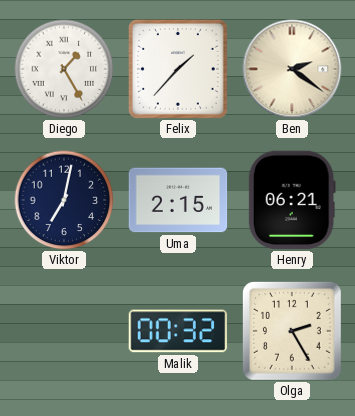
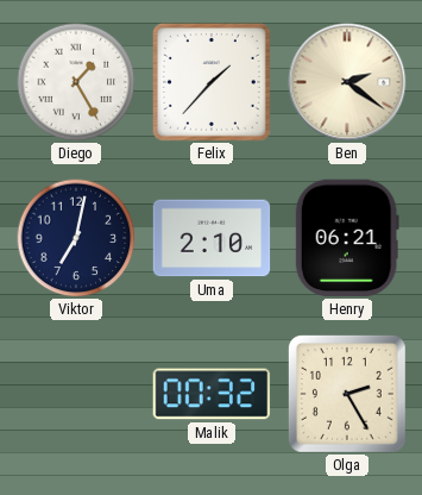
Uma: 2:15 -> 2:10
